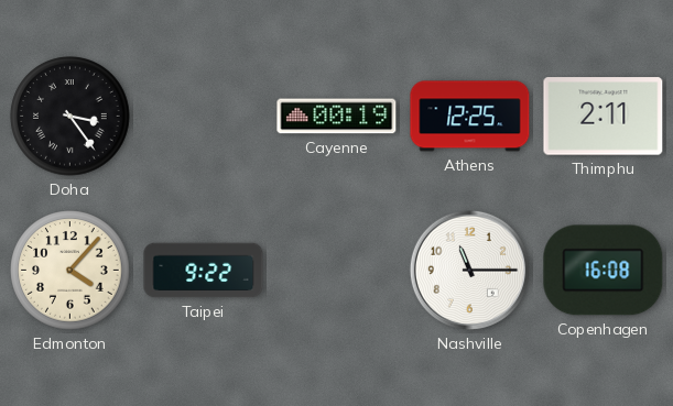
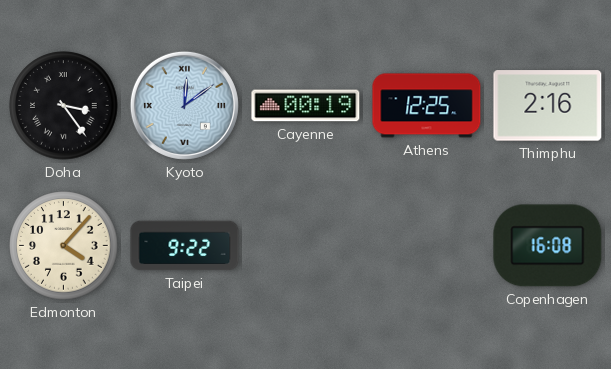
Kyoto: none -> 12:09
Thimphu: 2:11 -> 2:16
Nashville: 11:15 -> none
